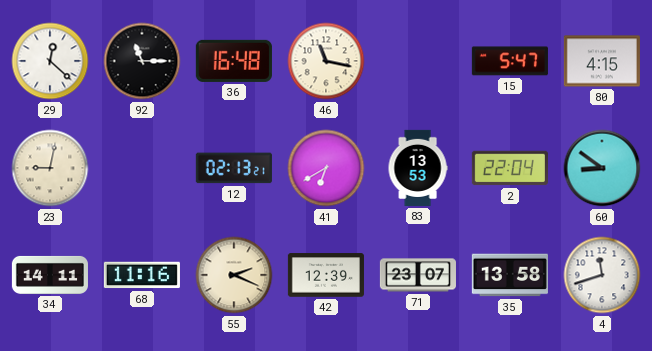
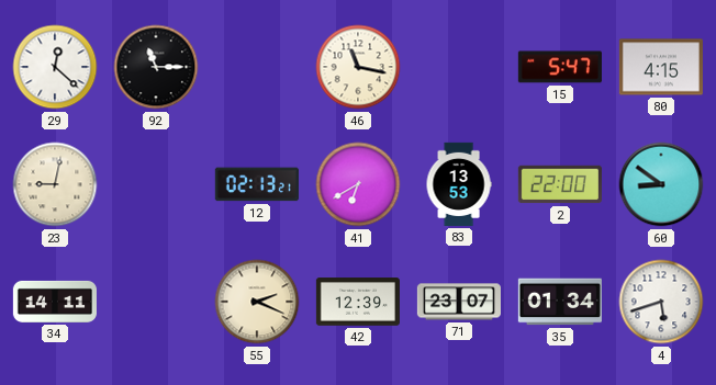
36: 16:48 -> none
2: 22:04 -> 22:00
68: 11:16 -> none
35: 13:58 -> 01:34
4: 11:42 -> 5:42
